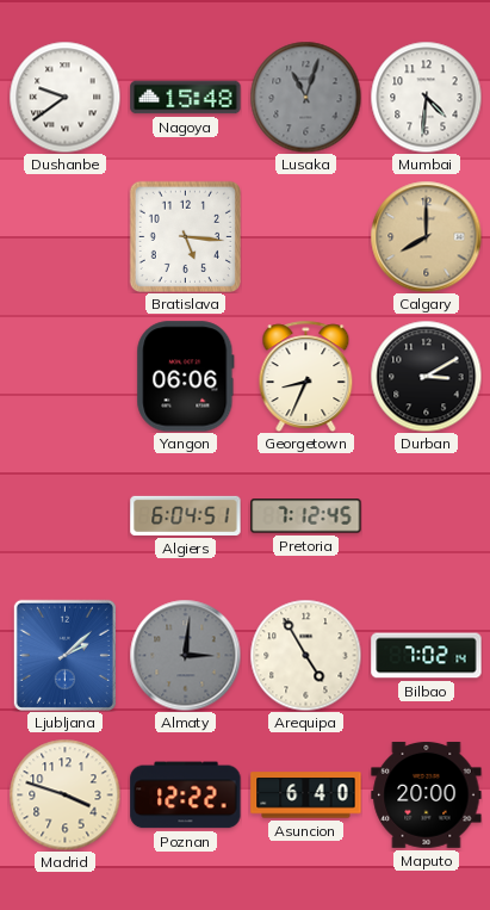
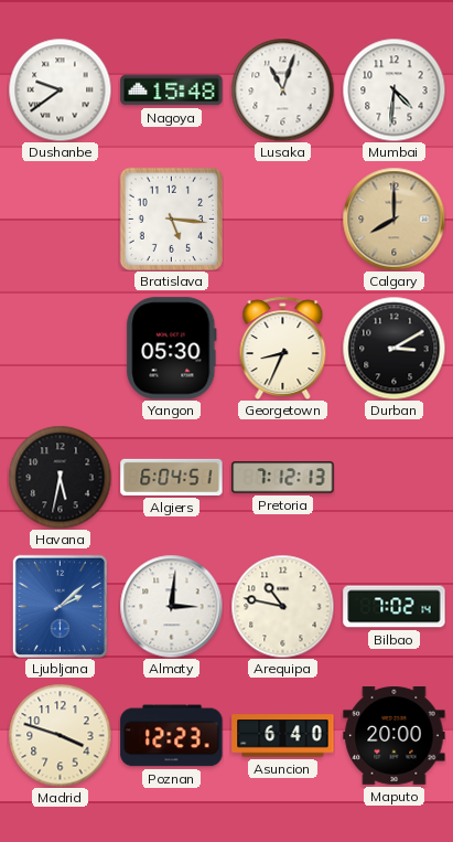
Lusaka dial: grey -> white
Yangon: 06:06 -> 05:30
Havana: none -> 5:32
Pretoria: 7:12:45 -> 7:12:13
Almaty dial: grey -> white
Arequipa: 4:55 -> 10:47
Poznan: 12:22 -> 12:23
